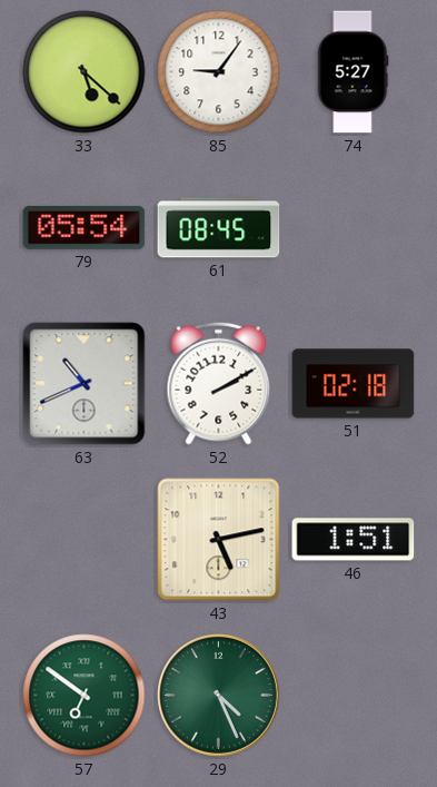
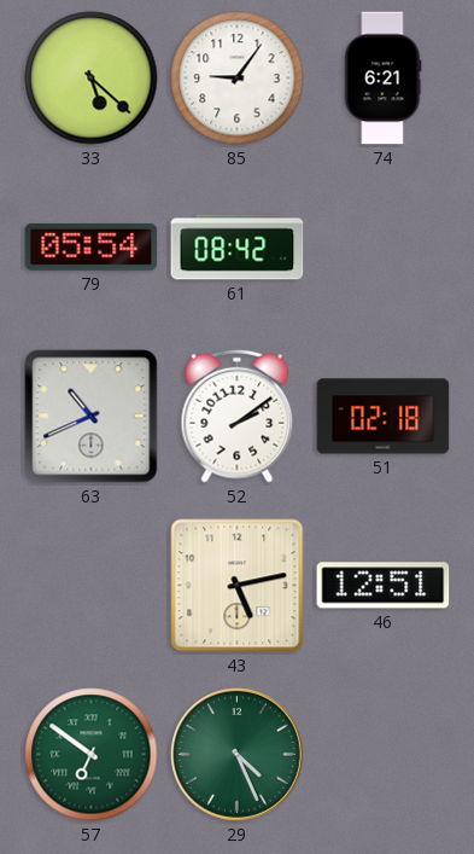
74: 5:27 -> 6:21
61: 08:45 -> 08:42
52: 2:10 -> 2:09
46: 1:51 -> 12:51
